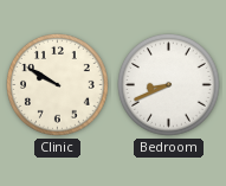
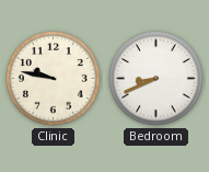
Clinic: 9:50 -> 9:47
